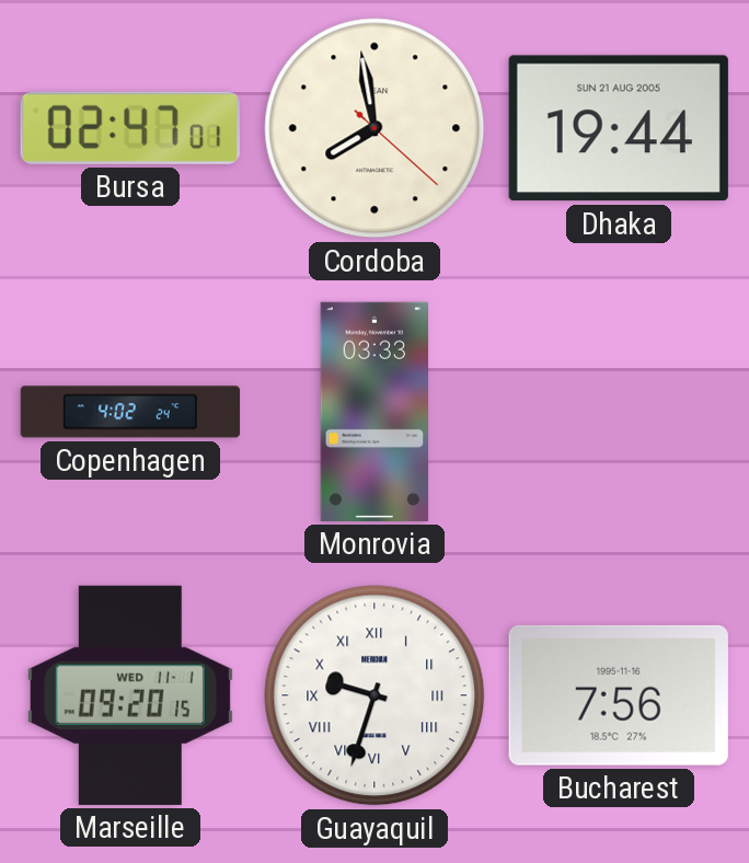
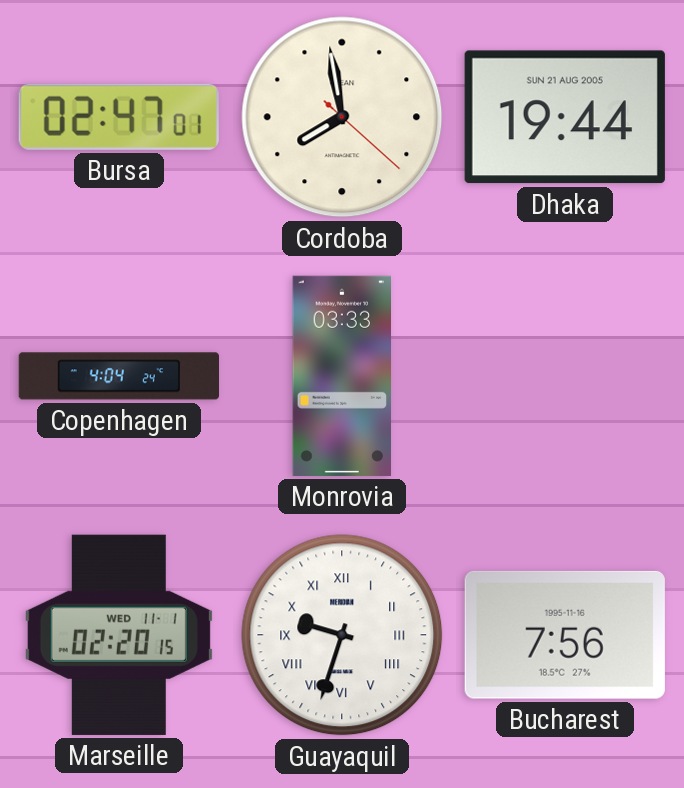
Copenhagen: 4:02 -> 4:04
Marseille: 09:20 -> 02:20
